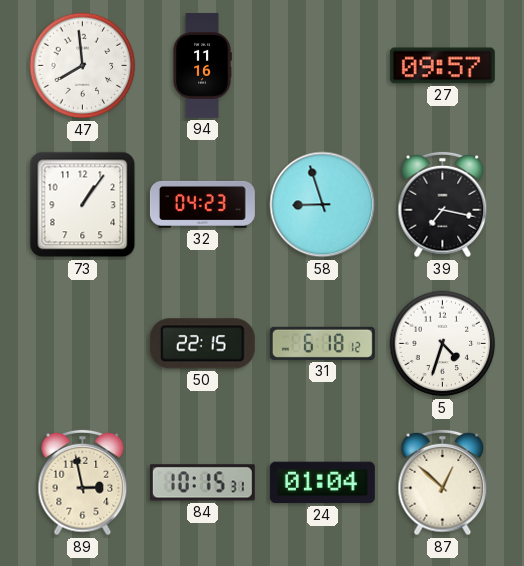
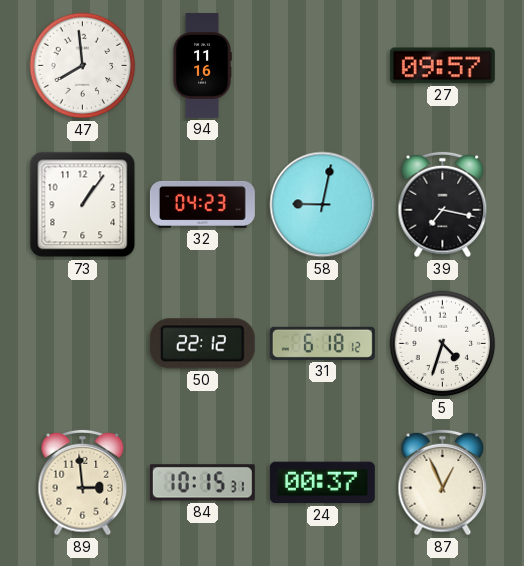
58: 8:57 -> 9:02
50: 22:15 -> 22:12
89: 2:58 -> 2:59
24: 01:04 -> 00:37
87: 12:52 -> 12:56
